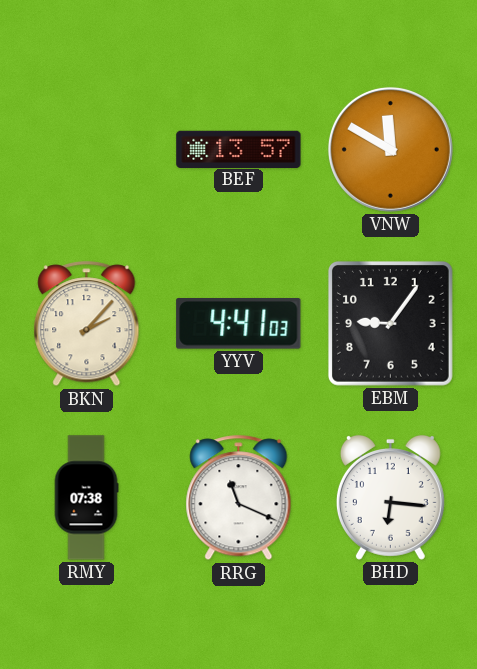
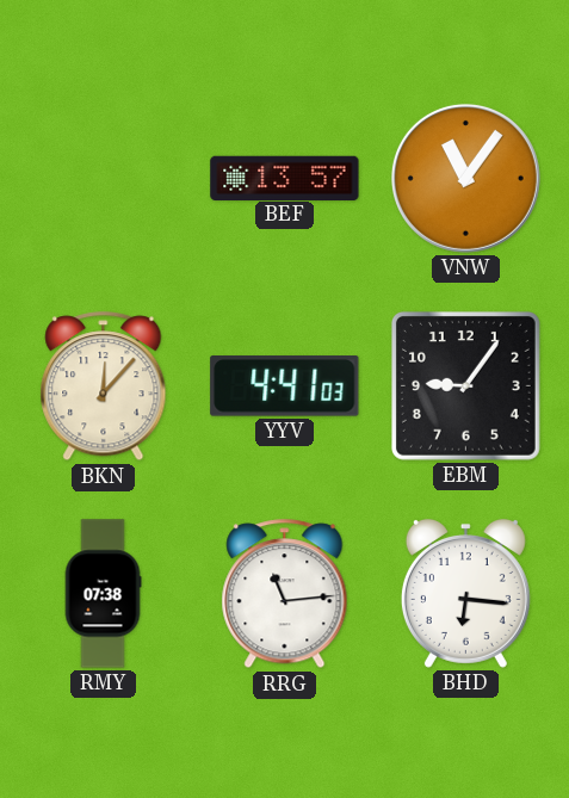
VNW: 11:50 -> 11:06
BKN: 2:07 -> 12:07
RRG: 11:19 -> 11:14
